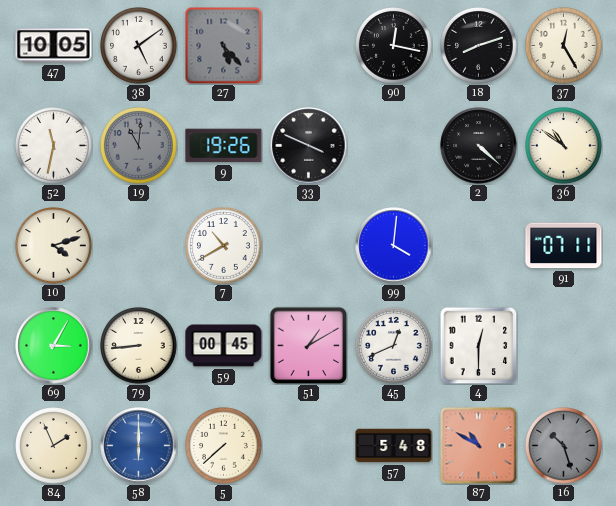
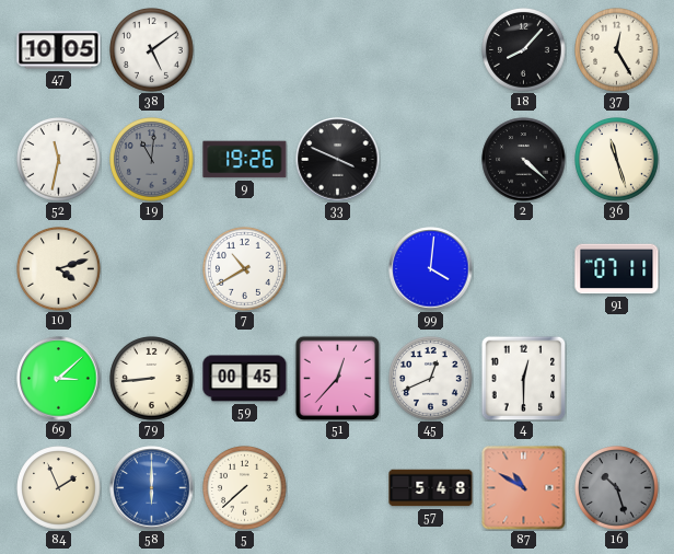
27: 5:23 -> none
90: 12:17 -> none
18: 8:12 -> 8:07
36: 10:51 -> 11:27
69: 3:05 -> 3:08
51: 1:10 -> 12:37
